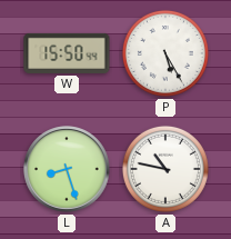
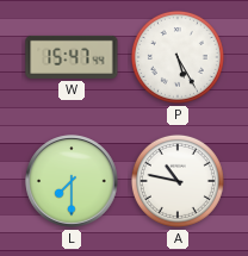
W: 15:50 -> 15:47
L: 8:27 -> 7:30
